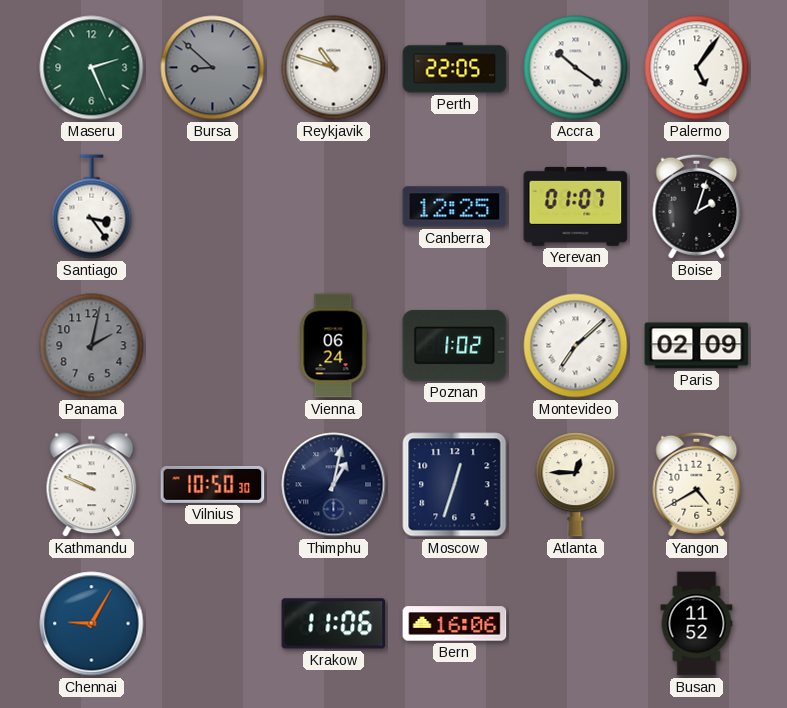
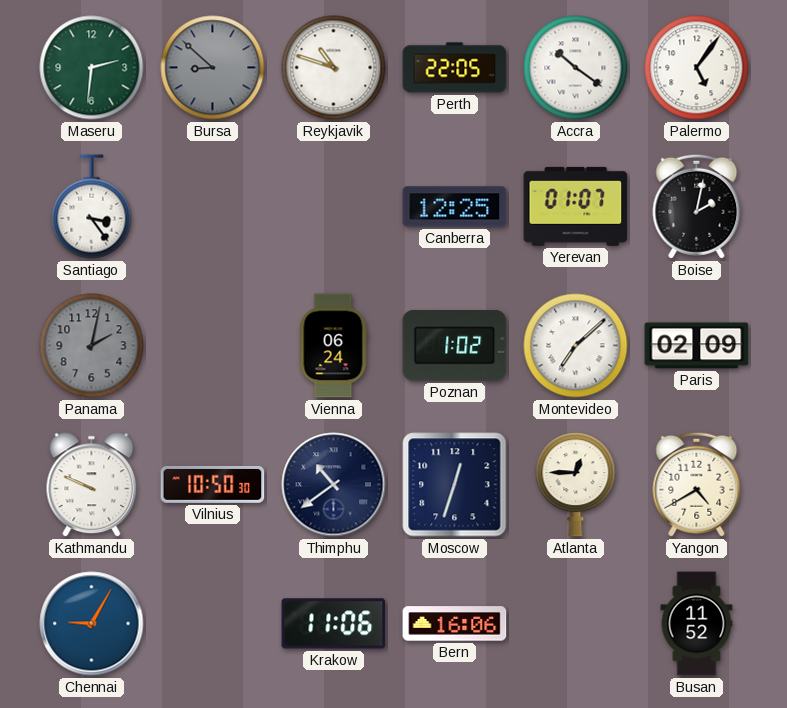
Maseru: 2:26 -> 2:31
Boise: 2:03 -> 2:02
Thimphu: 1:02 -> 10:39
